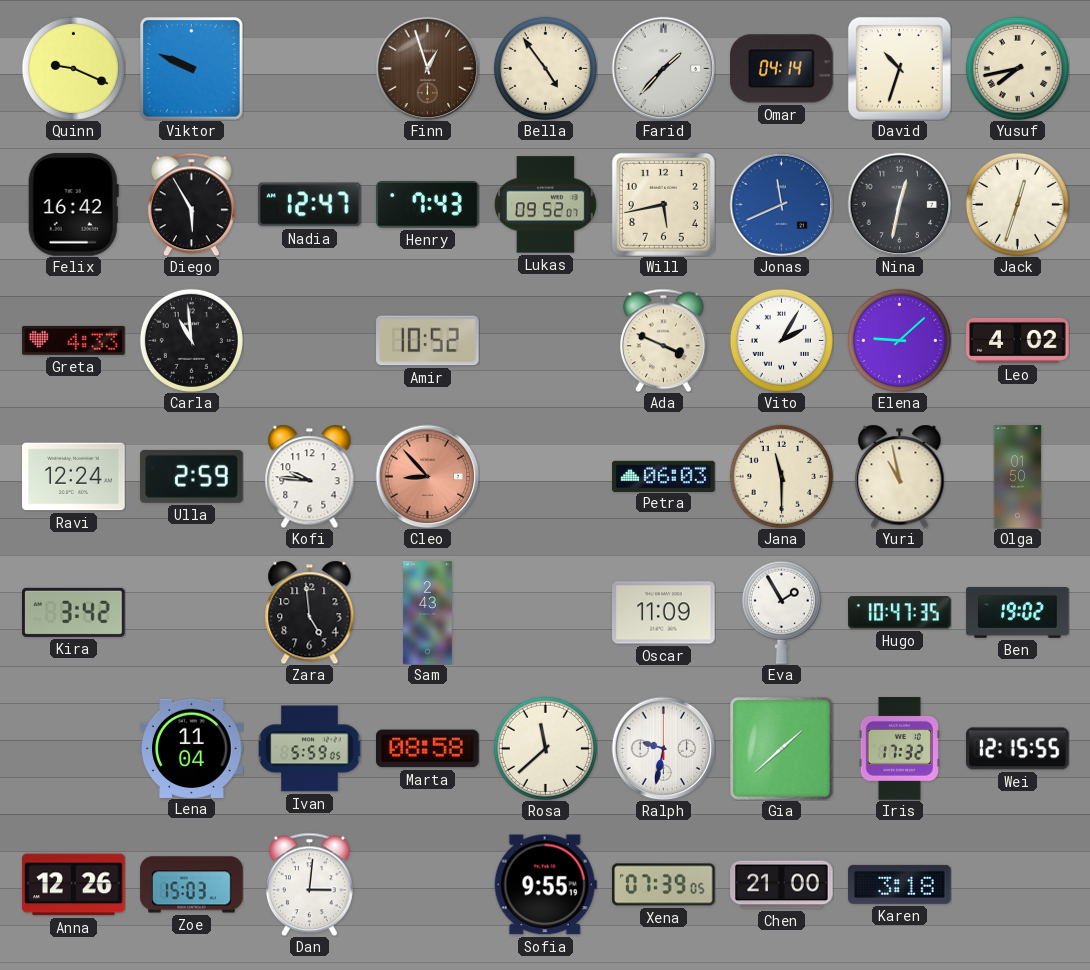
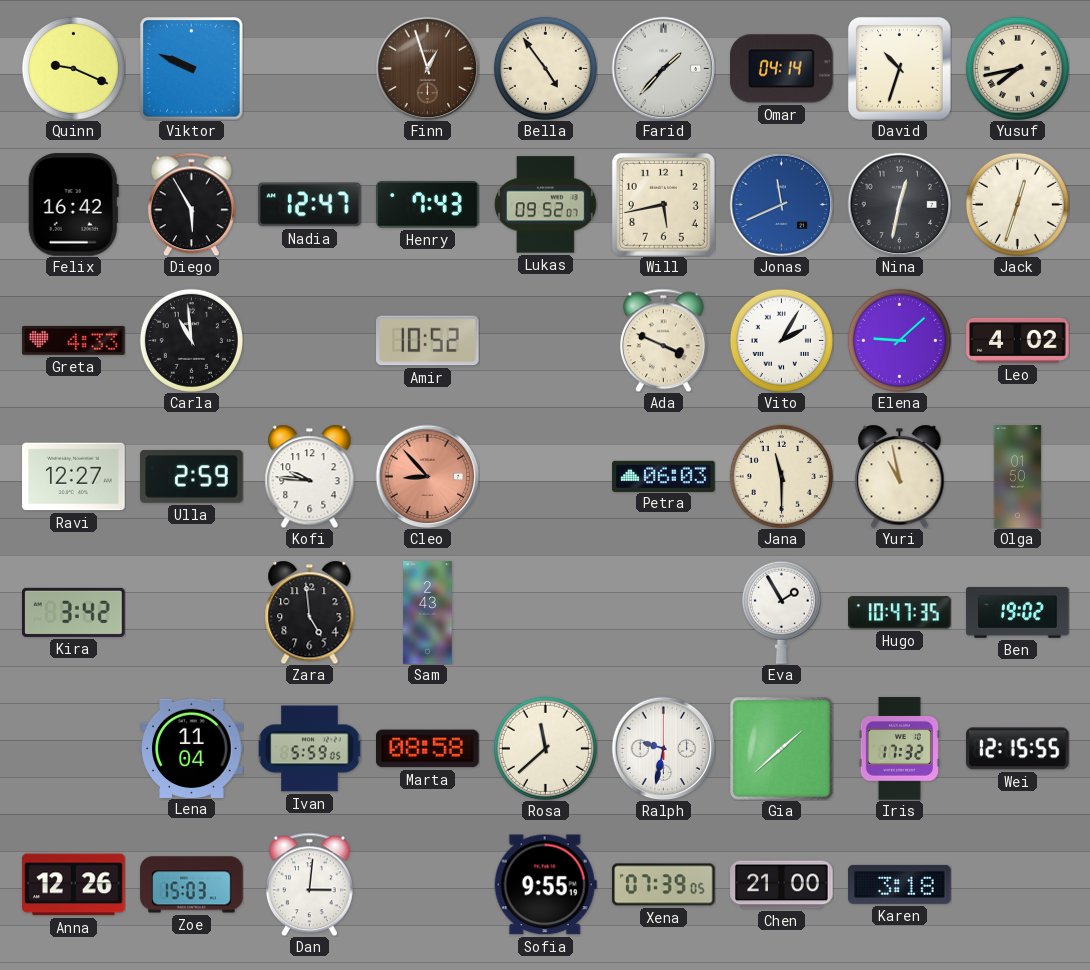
Ravi: 12:24 -> 12:27
Oscar: 11:09 -> none
